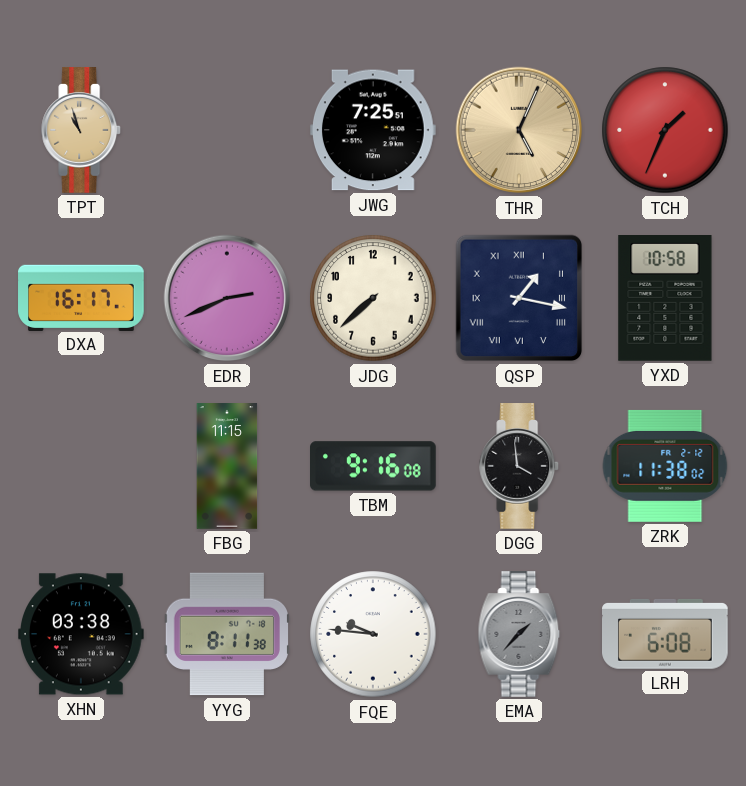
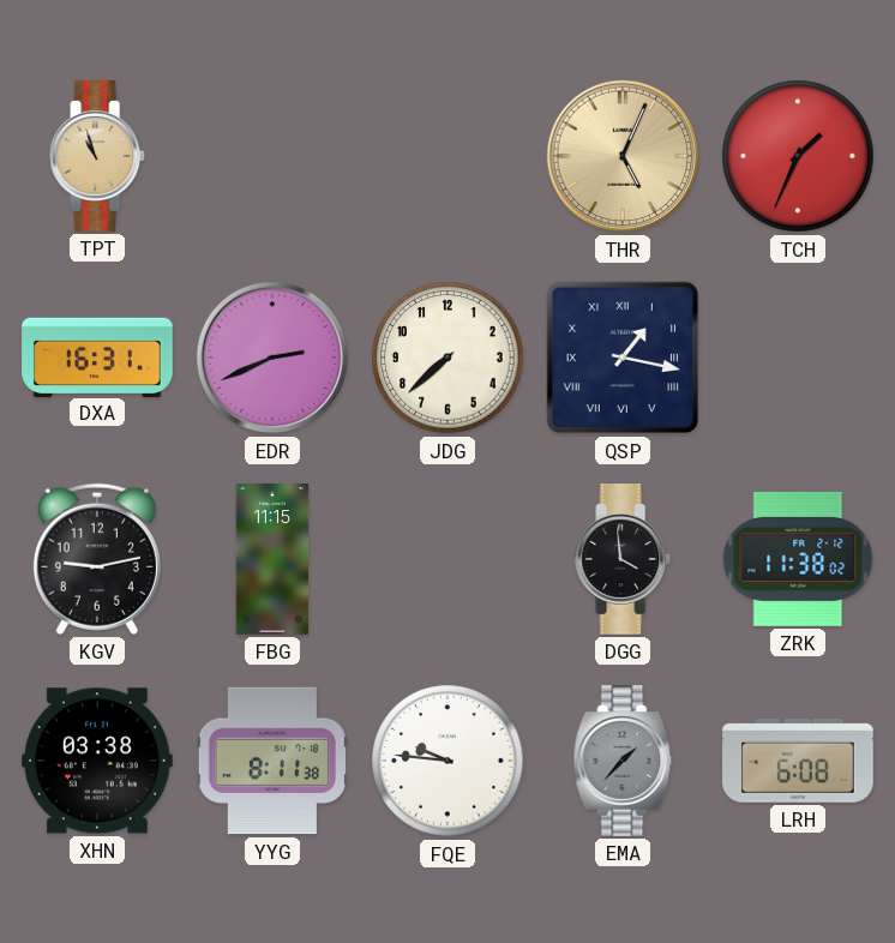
JWG: 7:25 -> none
DXA: 16:17 -> 16:31
YXD: 10:58 -> none
KGV: none -> 9:13
TBM: 9:16 -> none
